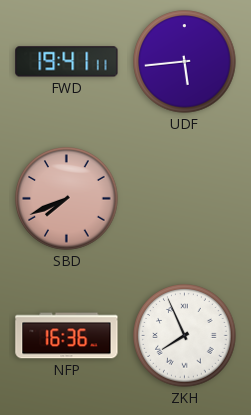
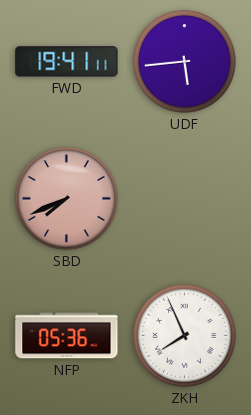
NFP: 16:36 -> 05:36
